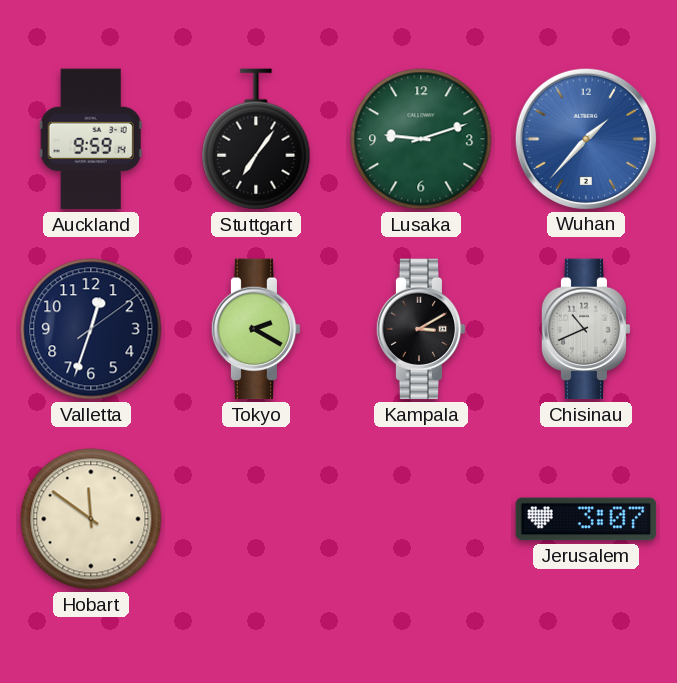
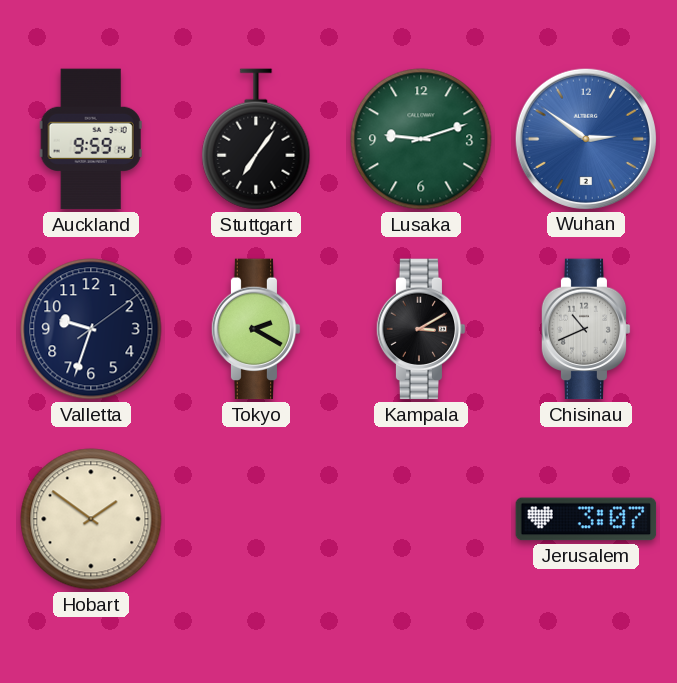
Wuhan: 1:37 -> 2:51
Valletta: 12:33 -> 9:33
Hobart: 11:51 -> 1:51
